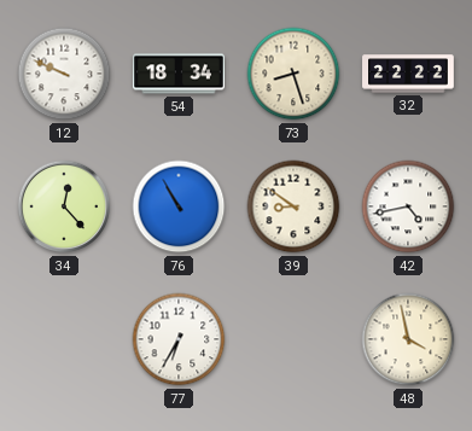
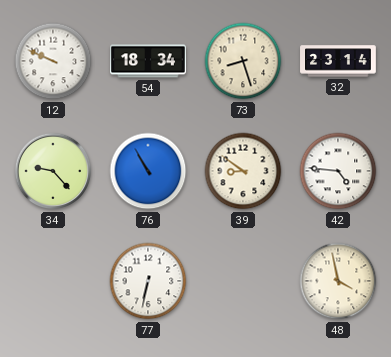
32: 22:22 -> 23:14
34: 12:23 -> 9:23
42: 4:43 -> 4:46
77: 6:35 -> 6:32
